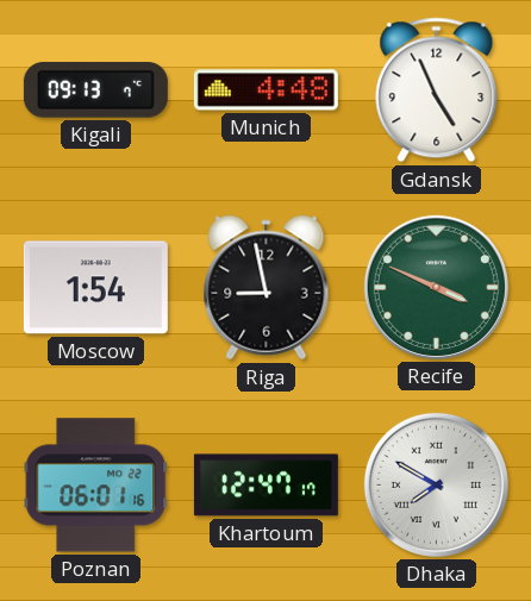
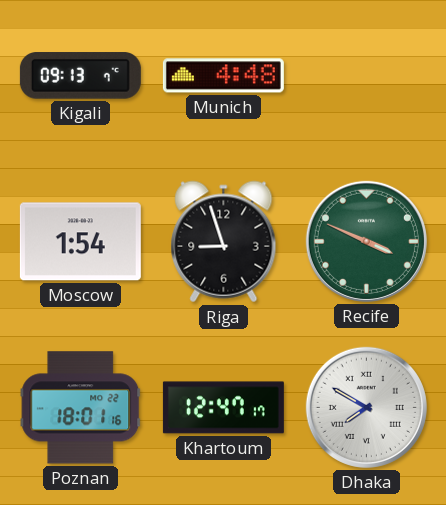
Gdansk: 4:56 -> none
Riga: 8:58 -> 8:57
Poznan: 06:01 -> 18:01
